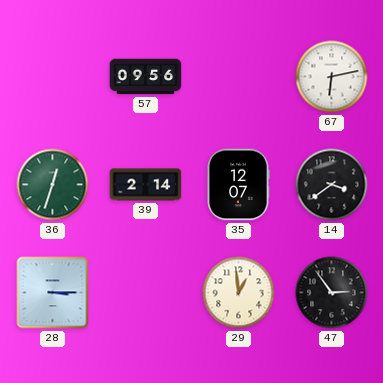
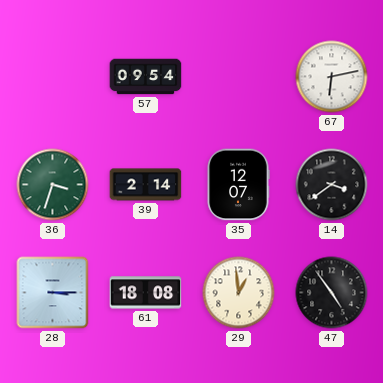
57: 09:56 -> 09:54
36: 12:33 -> 3:33
61: none -> 18:08
47: 2:54 -> 4:54
